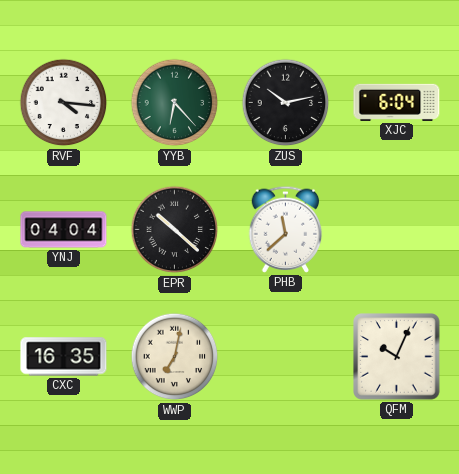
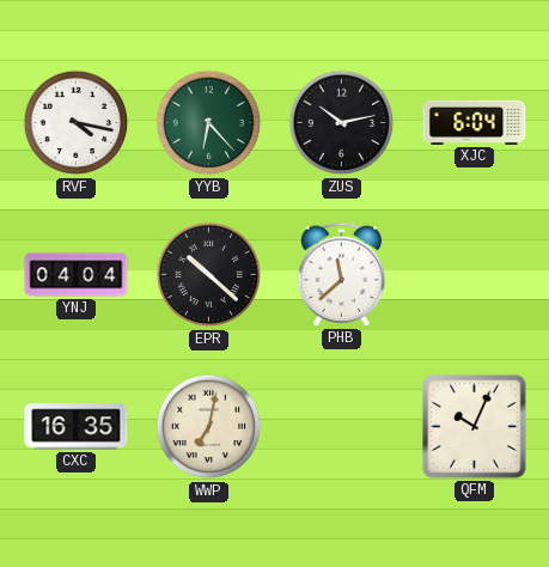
RVF: 4:16 -> 4:17
